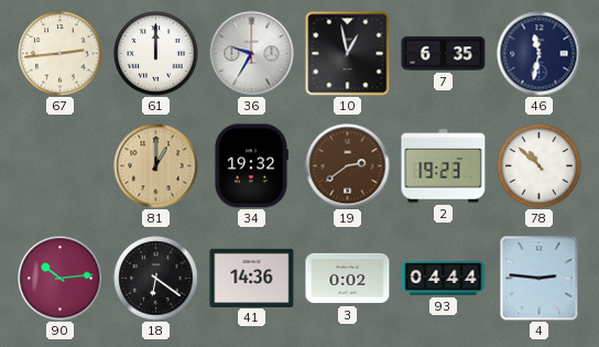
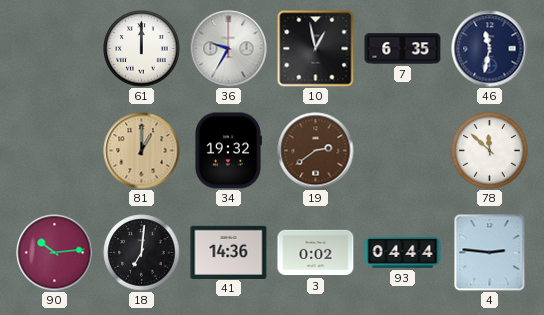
67: 2:44 -> none
2: 19:23 -> none
78: 10:52 -> 11:52
18: 6:21 -> 7:01
